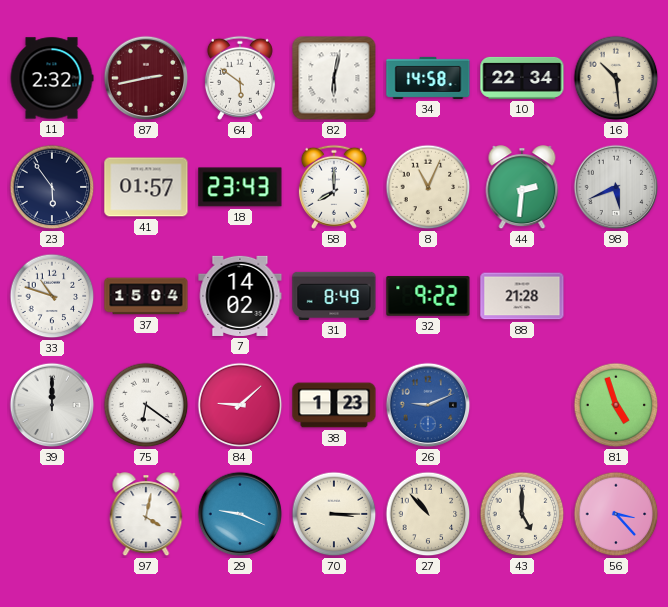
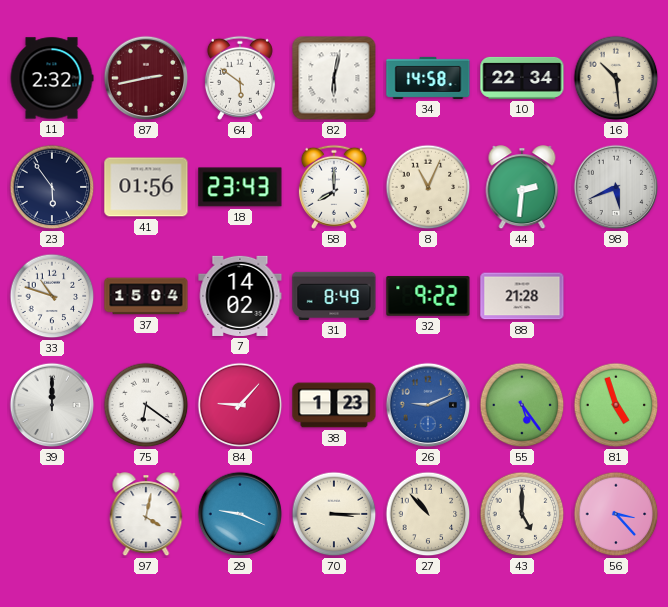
41: 01:57 -> 01:56
84: 9:08 -> 9:07
55: none -> 5:24
